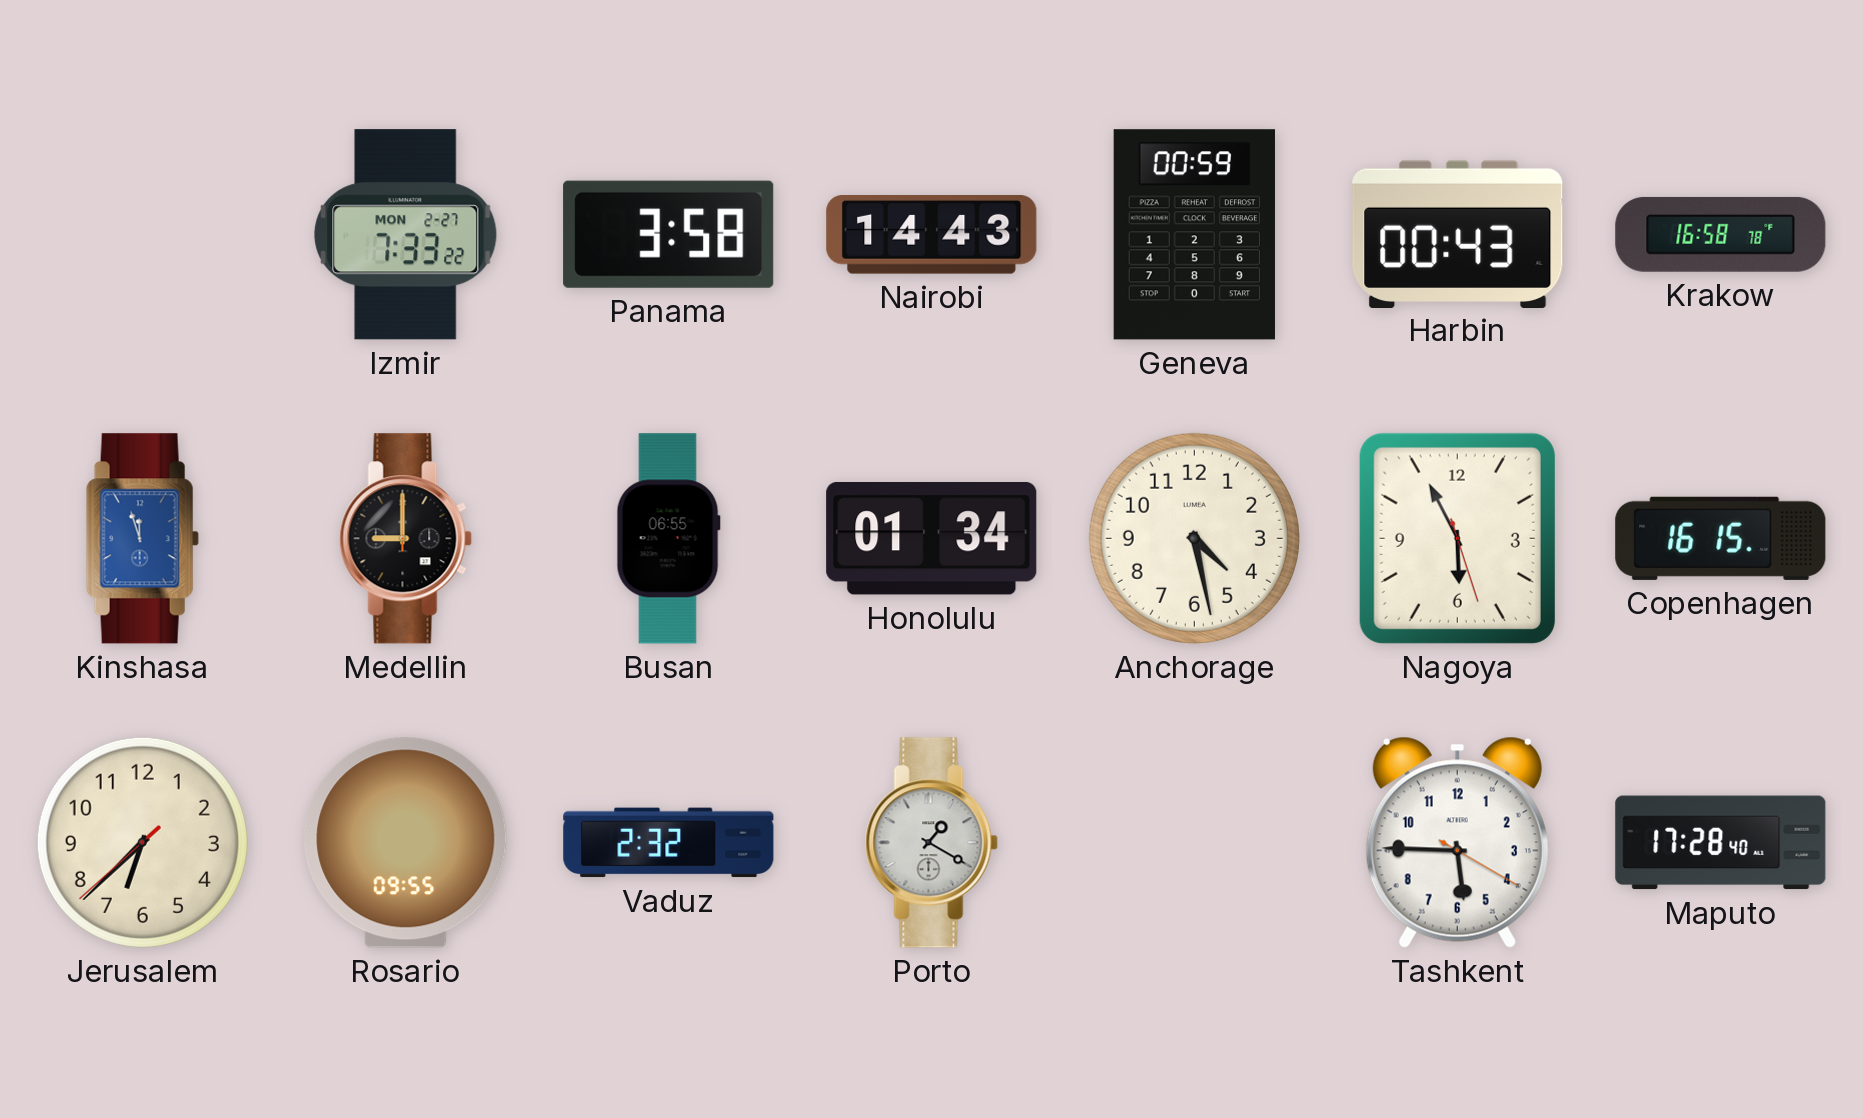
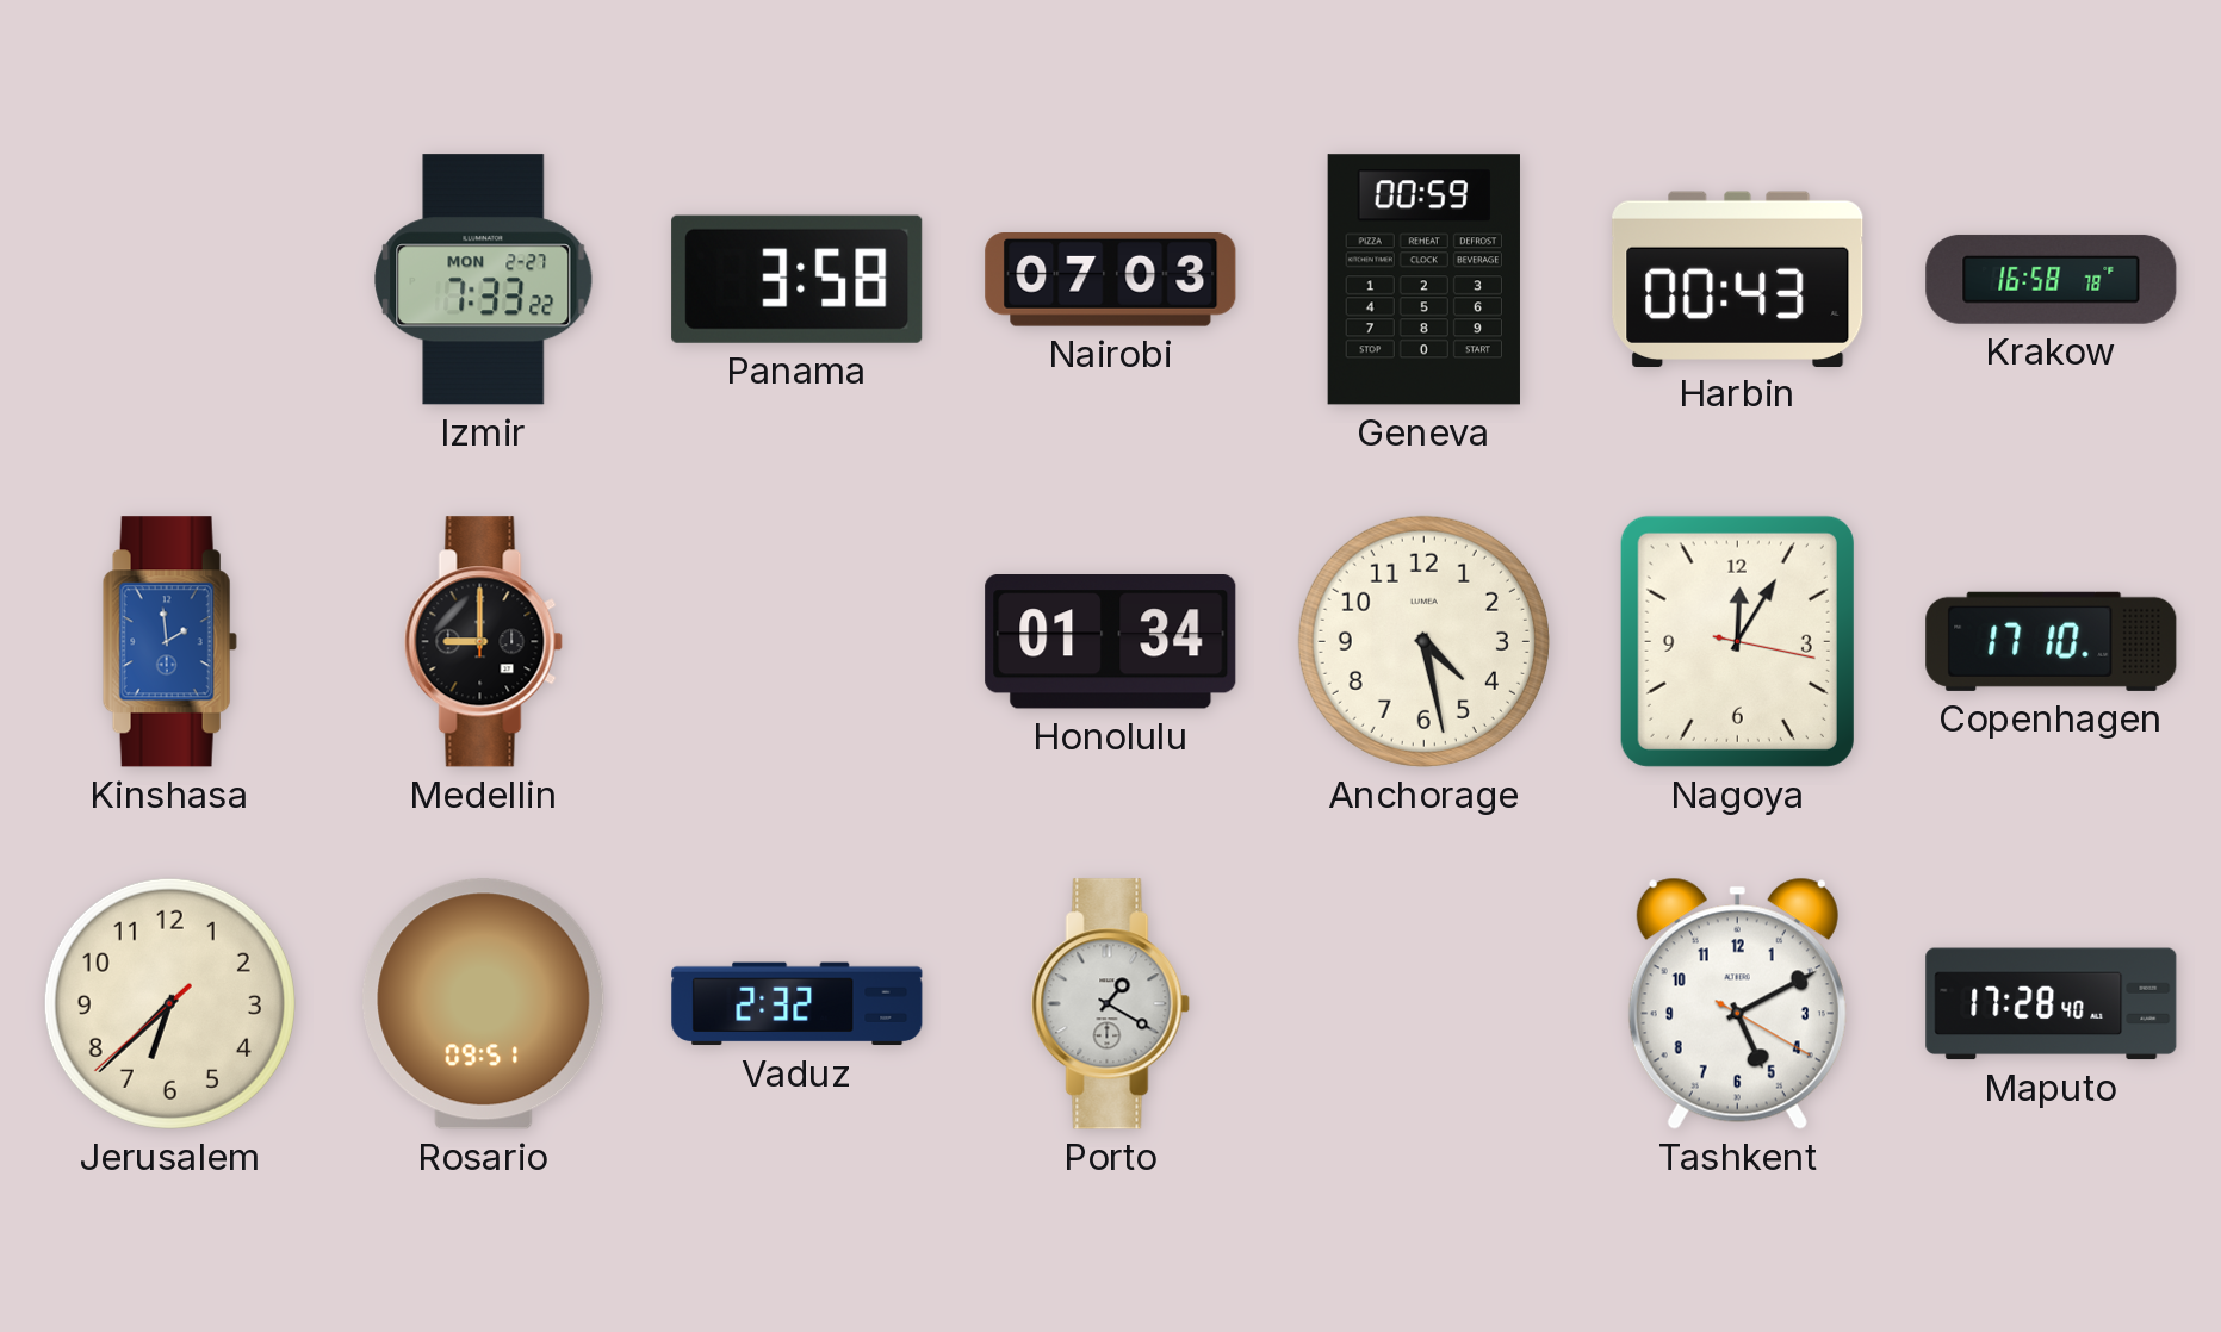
Nairobi: 14:43 -> 07:03
Kinshasa: 11:57 -> 1:59
Busan: 06:55 -> none
Nagoya: 5:55 -> 12:05
Copenhagen: 16:15 -> 17:10
Rosario: 09:55 -> 09:51
Tashkent: 5:45 -> 5:10
